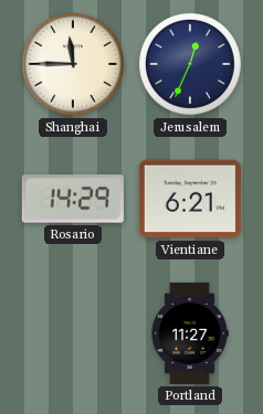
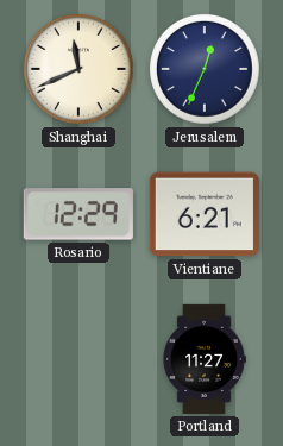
Shanghai: 11:45 -> 11:41
Rosario: 14:29 -> 12:29
